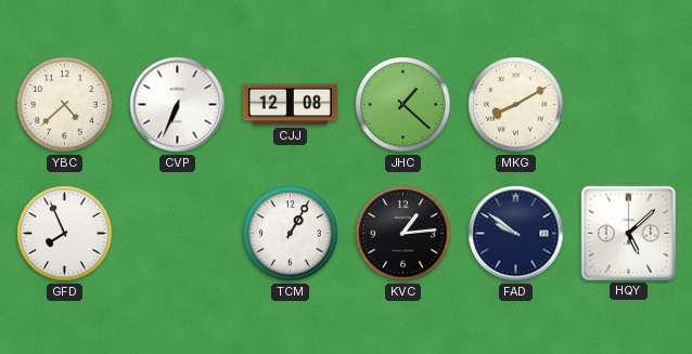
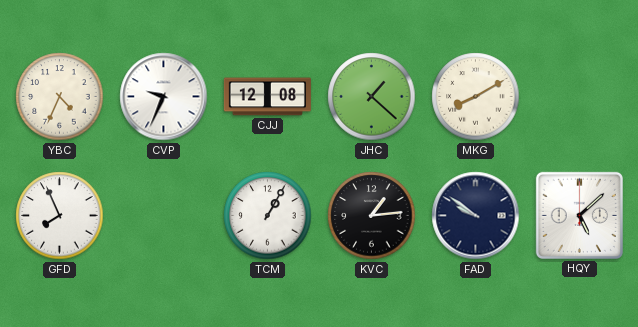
YBC: 4:38 -> 4:34
CVP: 6:34 -> 9:34
